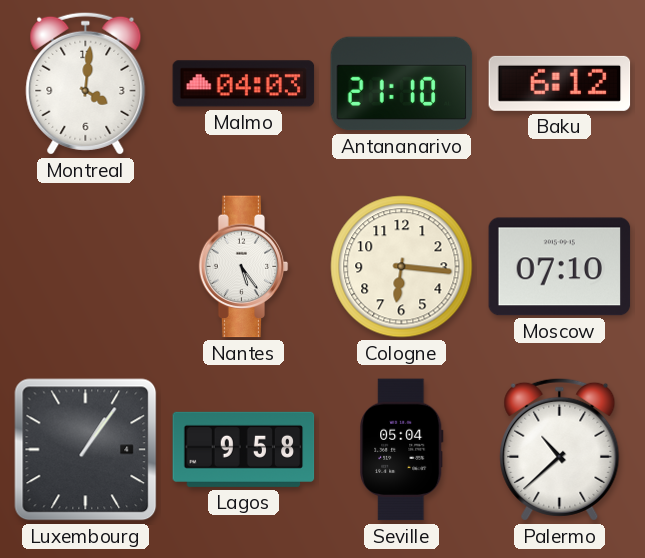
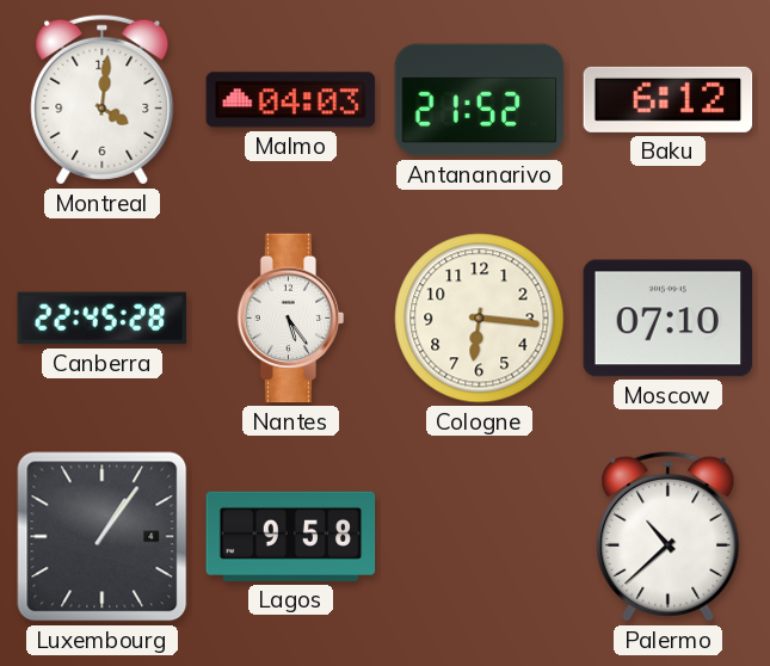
Antananarivo: 21:10 -> 21:52
Canberra: none -> 22:45
Seville: 05:04 -> none
